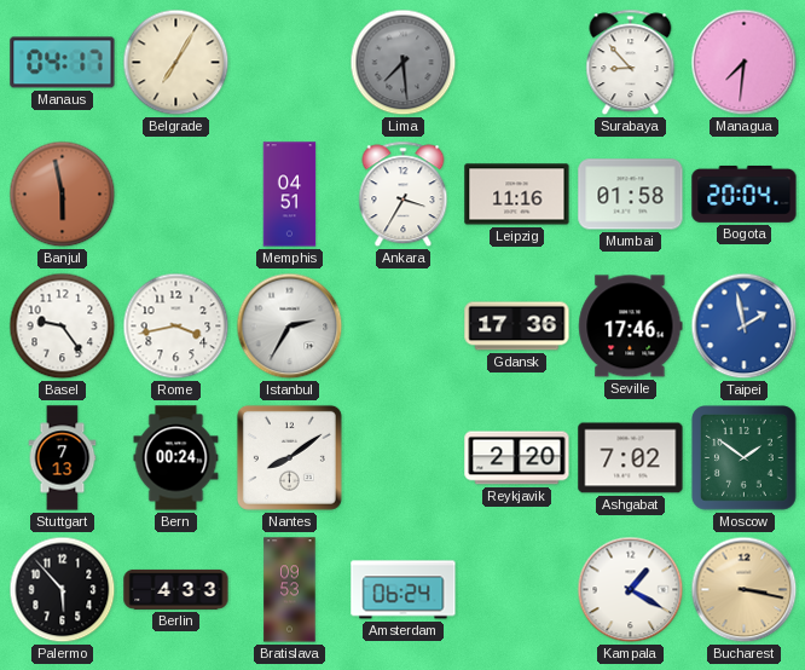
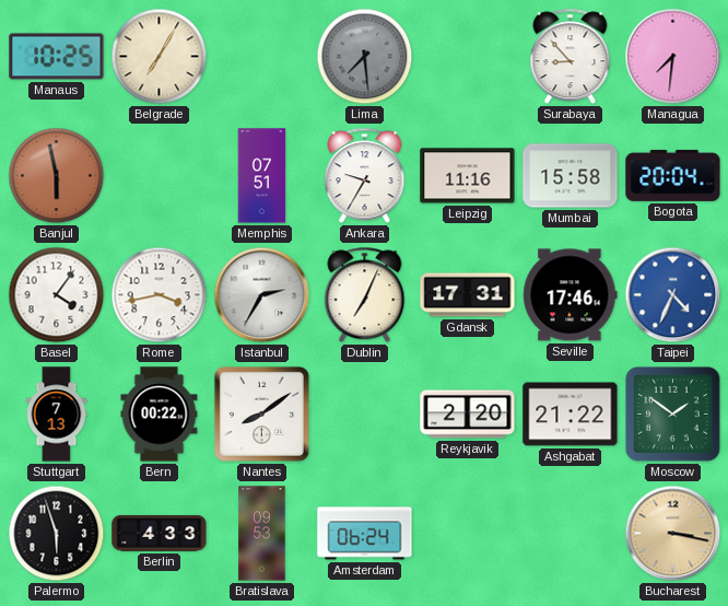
Manaus: 04:17 -> 10:25
Memphis: 04:51 -> 07:51
Ankara: 3:35 -> 9:35
Mumbai: 01:58 -> 15:58
Basel: 9:24 -> 4:06
Dublin: none -> 7:04
Gdansk: 17:36 -> 17:31
Taipei: 1:58 -> 4:34
Bern: 00:24 -> 00:22
Ashgabat: 7:02 -> 21:22
Palermo: 5:53 -> 5:57
Kampala: 1:20 -> none
